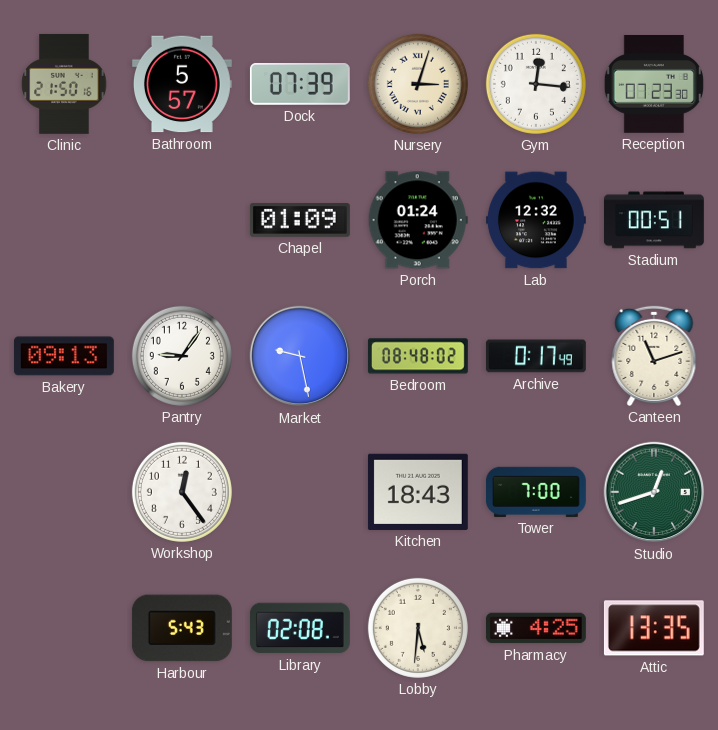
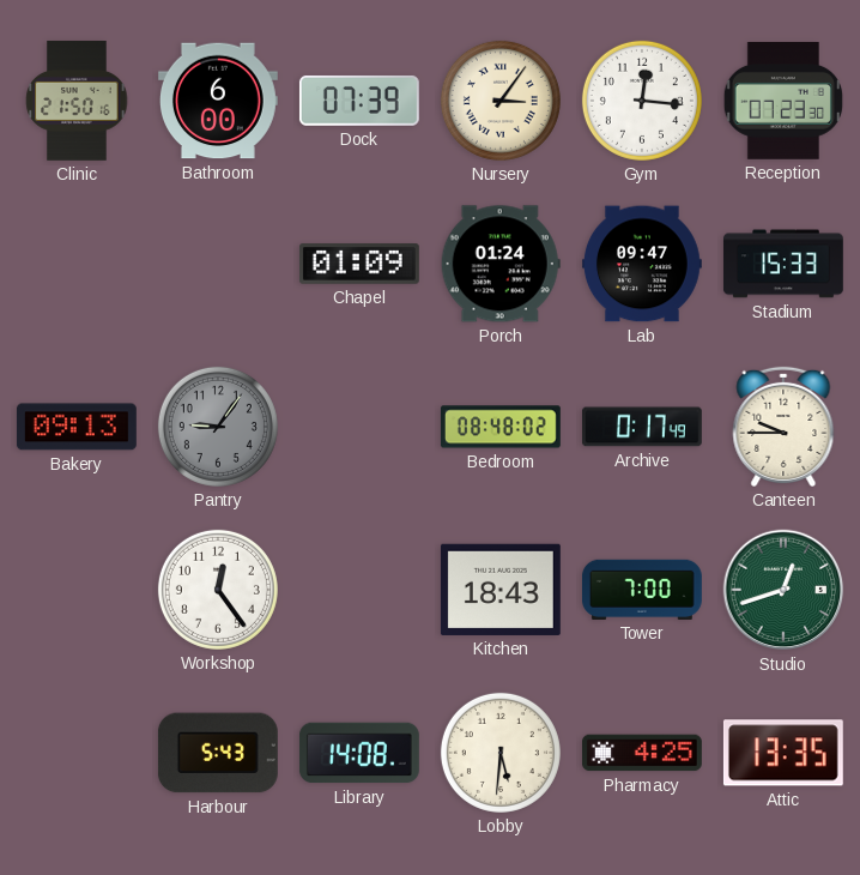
Bathroom: 5:57 -> 6:00
Nursery: 3:03 -> 3:06
Lab: 12:32 -> 09:47
Stadium: 00:51 -> 15:33
Pantry dial: white -> grey
Market: 9:28 -> none
Canteen: 11:12 -> 9:45
Library: 02:08 -> 14:08
